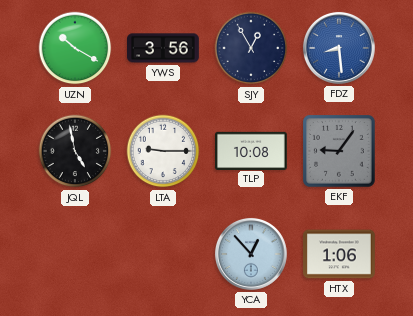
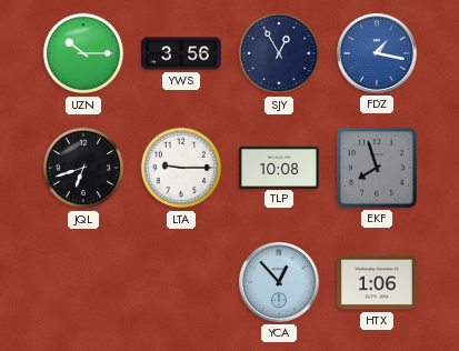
UZN: 10:20 -> 10:15
FDZ: 8:29 -> 1:17
JQL: 4:58 -> 6:42
EKF: 9:06 -> 7:57
